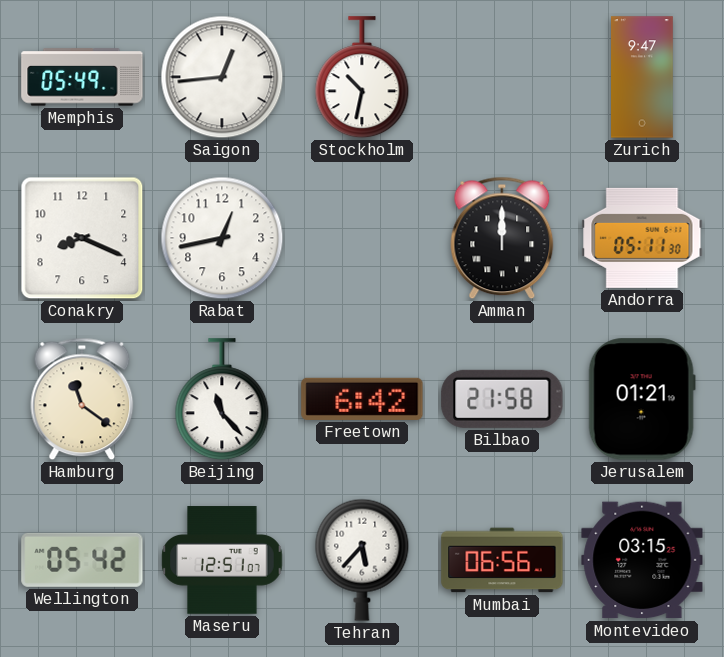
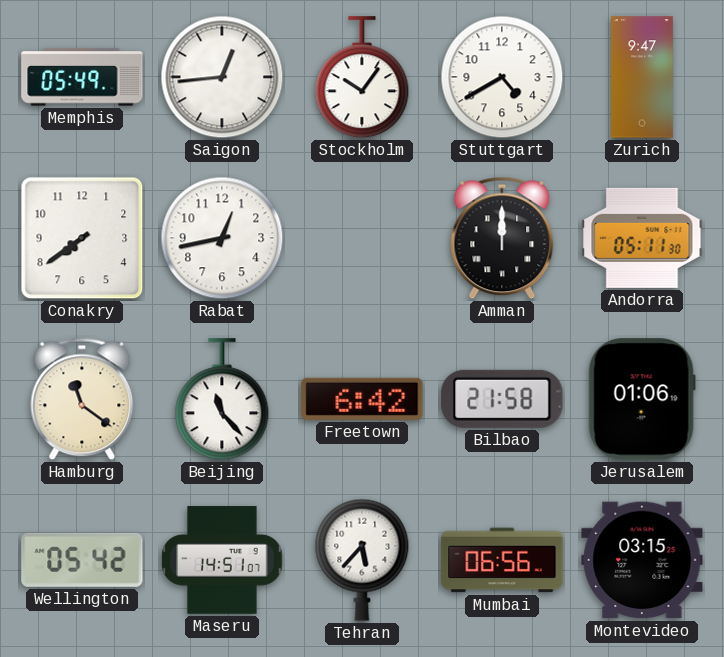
Stockholm: 10:32 -> 10:06
Stuttgart: none -> 4:40
Conakry: 8:19 -> 7:39
Jerusalem: 01:21 -> 01:06
Maseru: 12:51 -> 14:51
